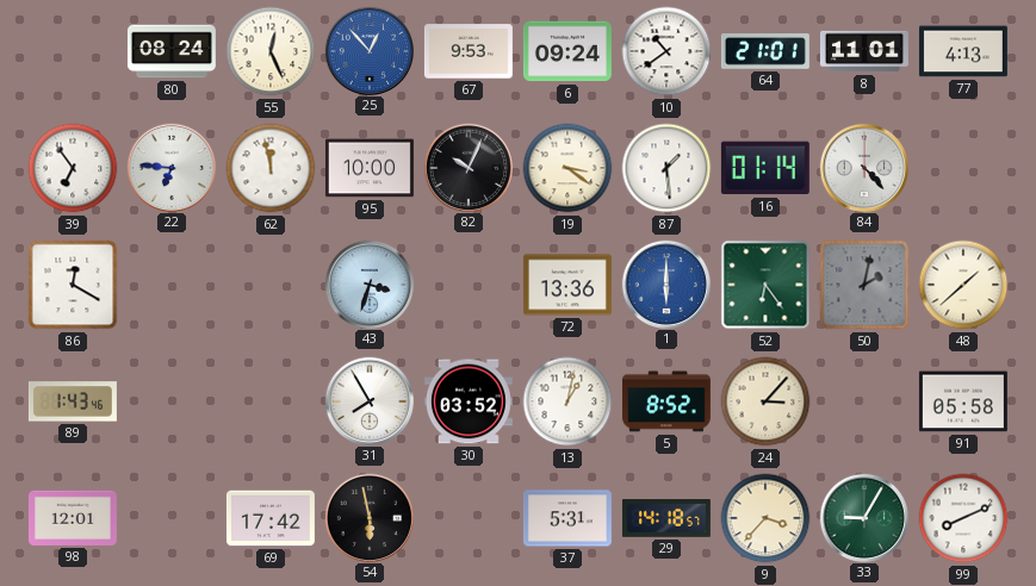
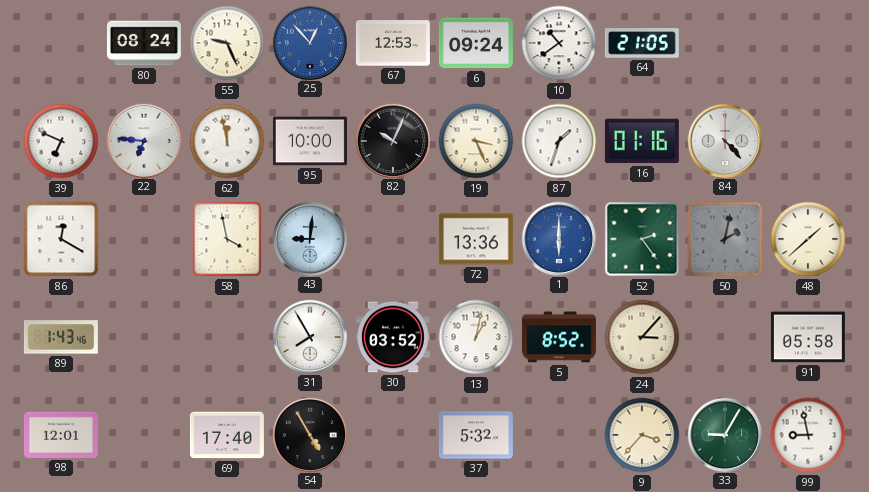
55: 12:26 -> 9:26
67: 9:53 -> 12:53
64: 21:01 -> 21:05
8: 11:01 -> none
77: 4:13 -> none
39: 6:54 -> 6:49
19: 3:21 -> 3:26
87: 1:29 -> 1:33
16: 01:14 -> 01:16
58: none -> 3:58
43: 3:33 -> 9:01
52: 6:24 -> 2:24
69: 17:42 -> 17:40
54: 5:58 -> 4:55
37: 5:31 -> 5:32
29: 14:18 -> none
99: 8:11 -> 8:58
